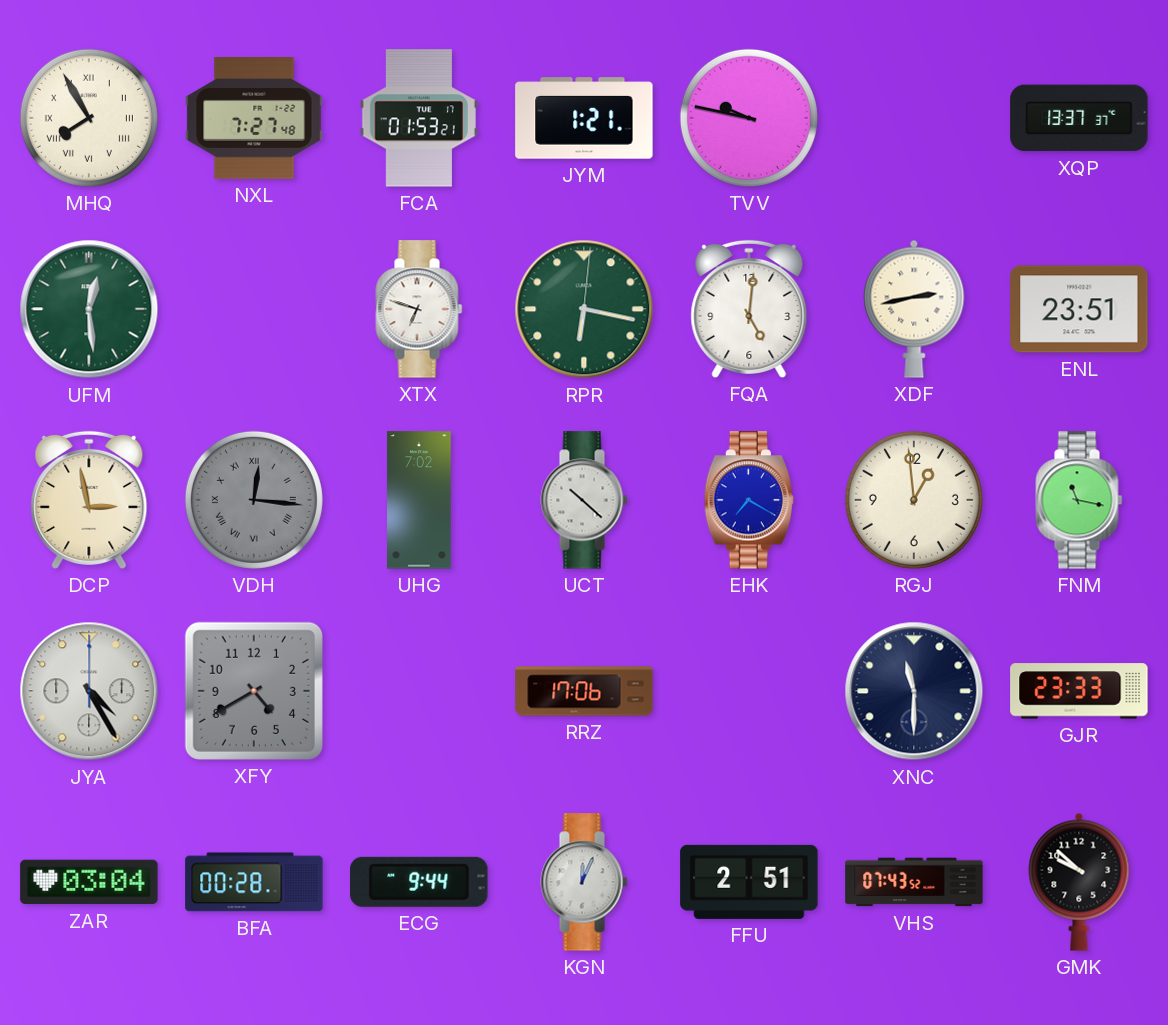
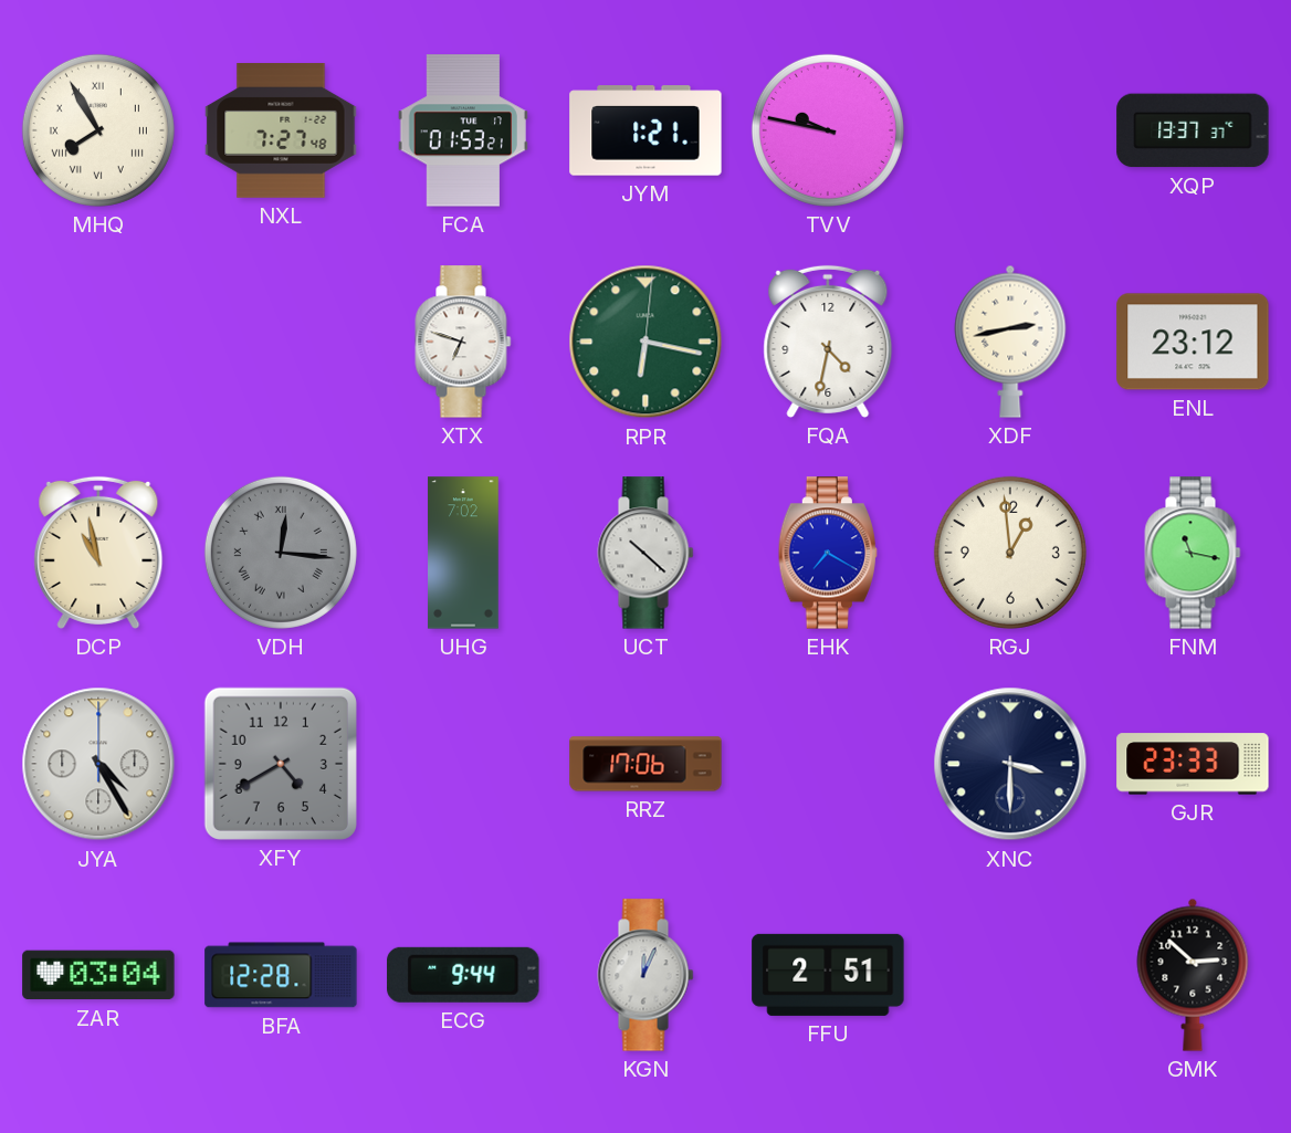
UFM: 12:29 -> none
FQA: 5:01 -> 4:32
ENL: 23:51 -> 23:12
DCP: 2:58 -> 10:58
XNC: 11:30 -> 3:30
BFA: 00:28 -> 12:28
VHS: 07:43 -> none
GMK: 9:52 -> 2:52
